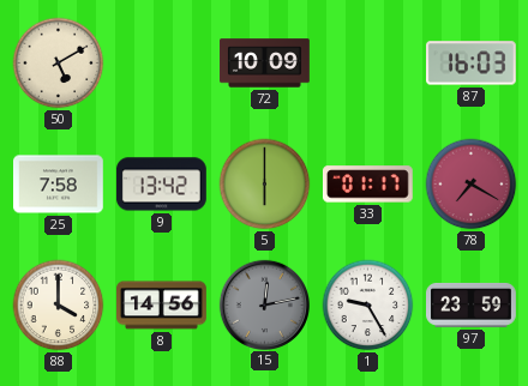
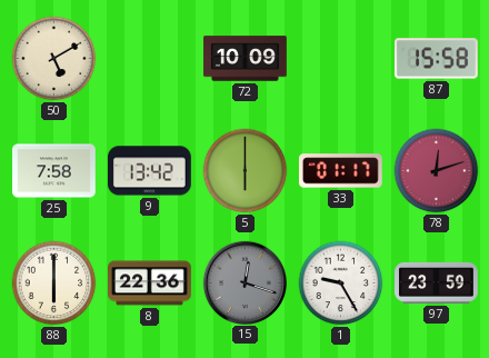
87: 16:03 -> 15:58
78: 7:20 -> 12:12
88: 4:00 -> 6:00
8: 14:56 -> 22:36
15: 12:13 -> 12:18
